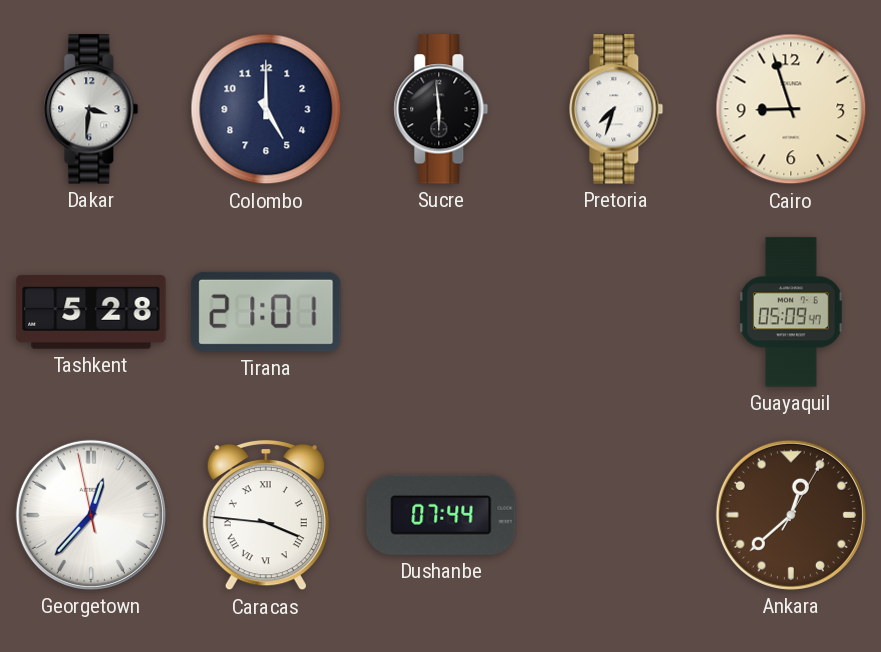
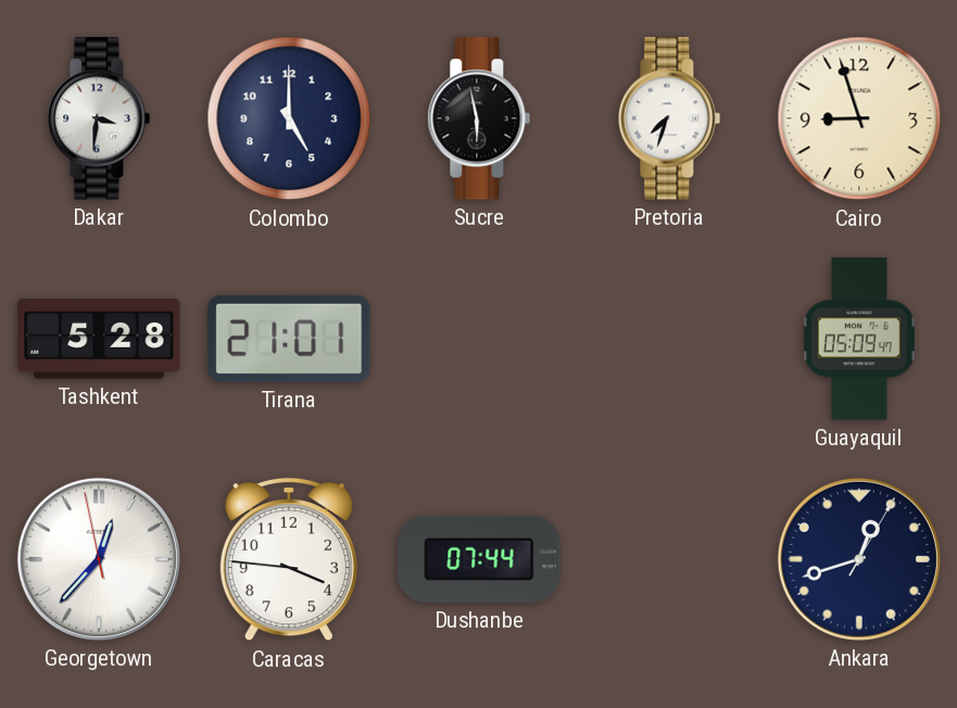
Sucre: 5:59 -> 5:58
Caracas numerals: Roman -> Arabic
Ankara: 12:38 -> 12:42
Ankara dial: brown -> navy
